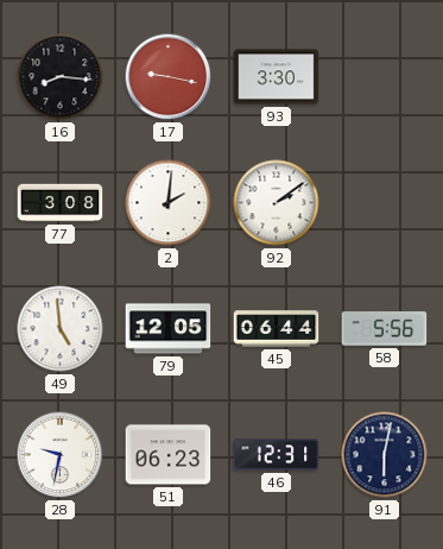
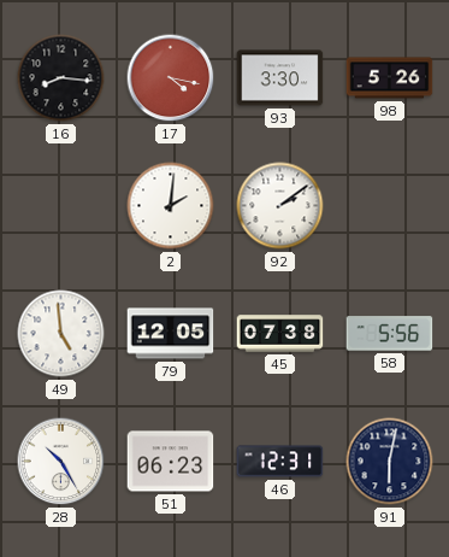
17: 9:17 -> 4:17
98: none -> 5:26
77: 3:08 -> none
45: 06:44 -> 07:38
28: 9:32 -> 10:25
